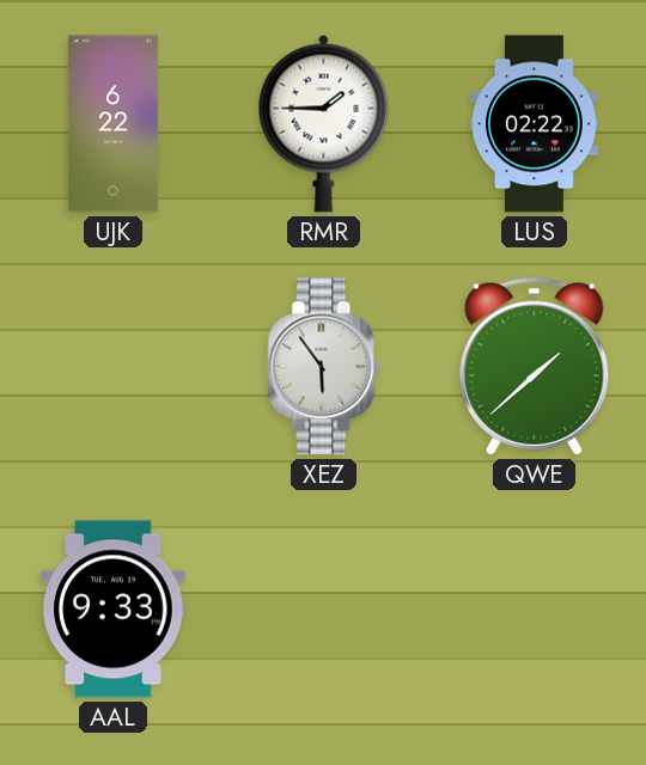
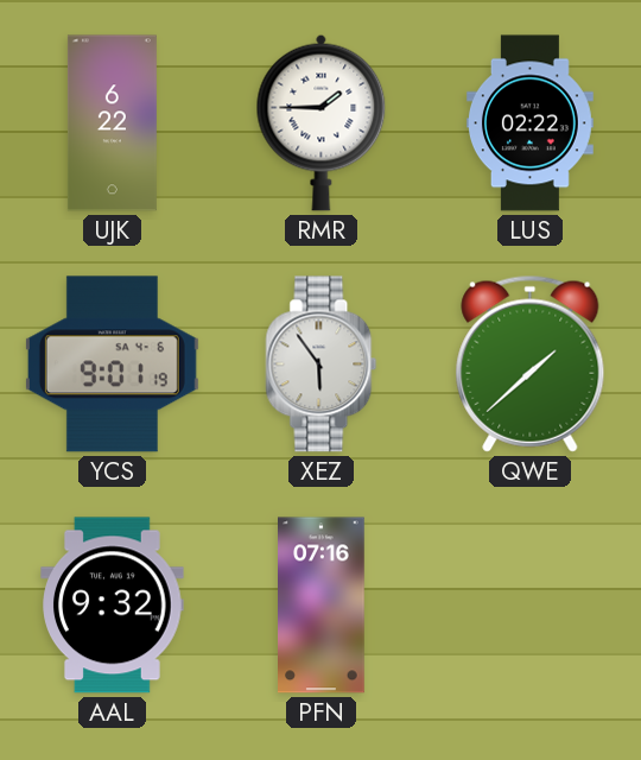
YCS: none -> 9:01
AAL: 9:33 -> 9:32
PFN: none -> 07:16
